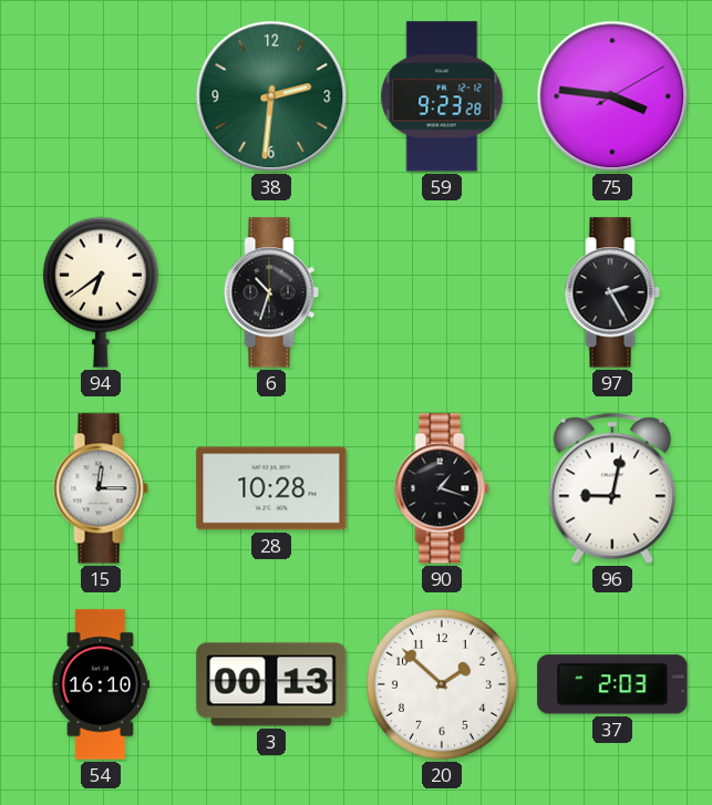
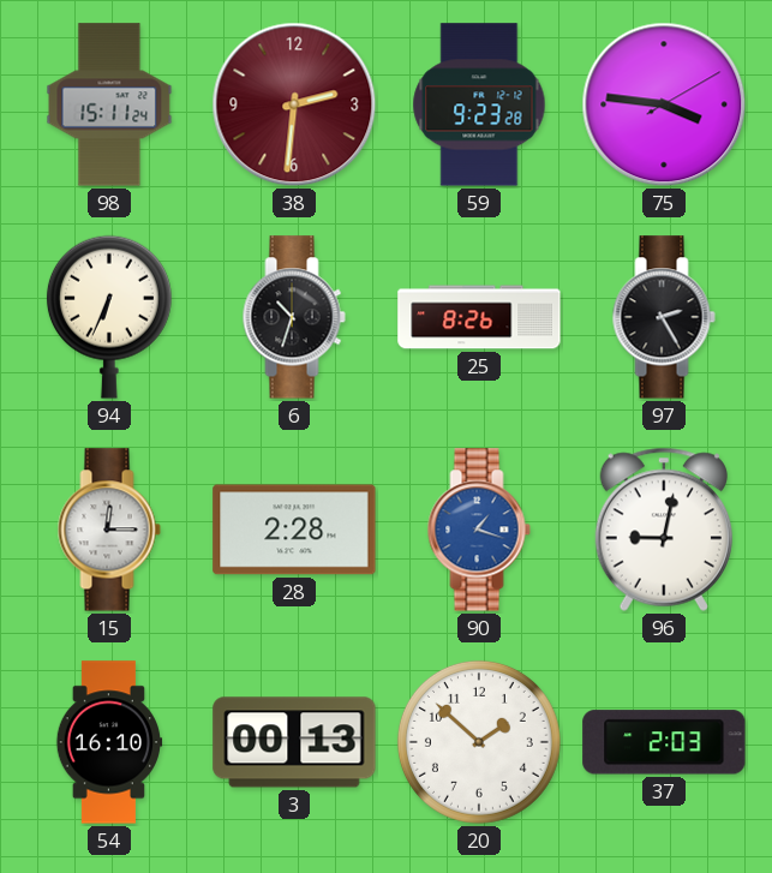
98: none -> 15:11
38 dial: green -> burgundy
94: 6:39 -> 6:34
25: none -> 8:26
28: 10:28 -> 2:28
90 dial: black -> blue
